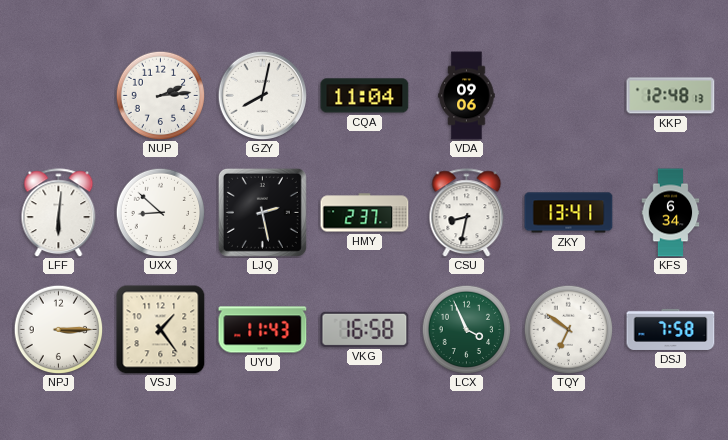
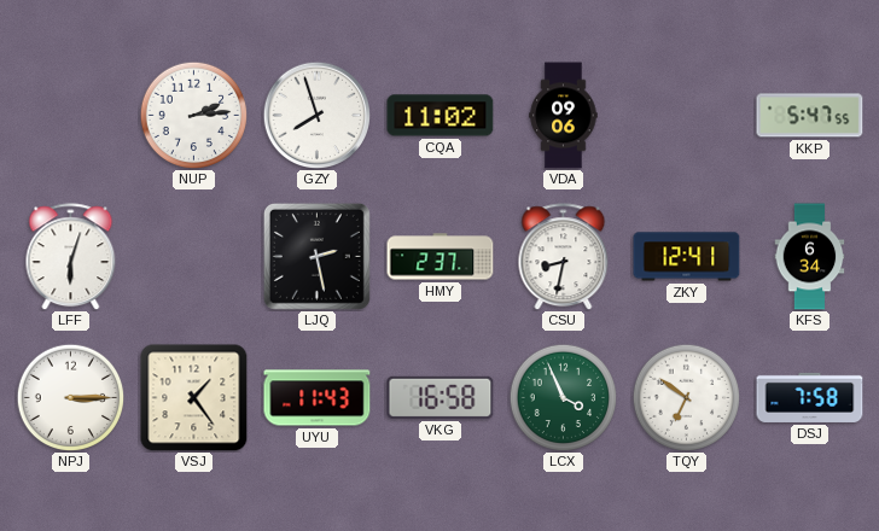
GZY: 8:02 -> 7:57
CQA: 11:04 -> 11:02
KKP: 12:48 -> 5:47
LFF: 6:01 -> 6:03
UXX: 8:52 -> none
ZKY: 13:41 -> 12:41
